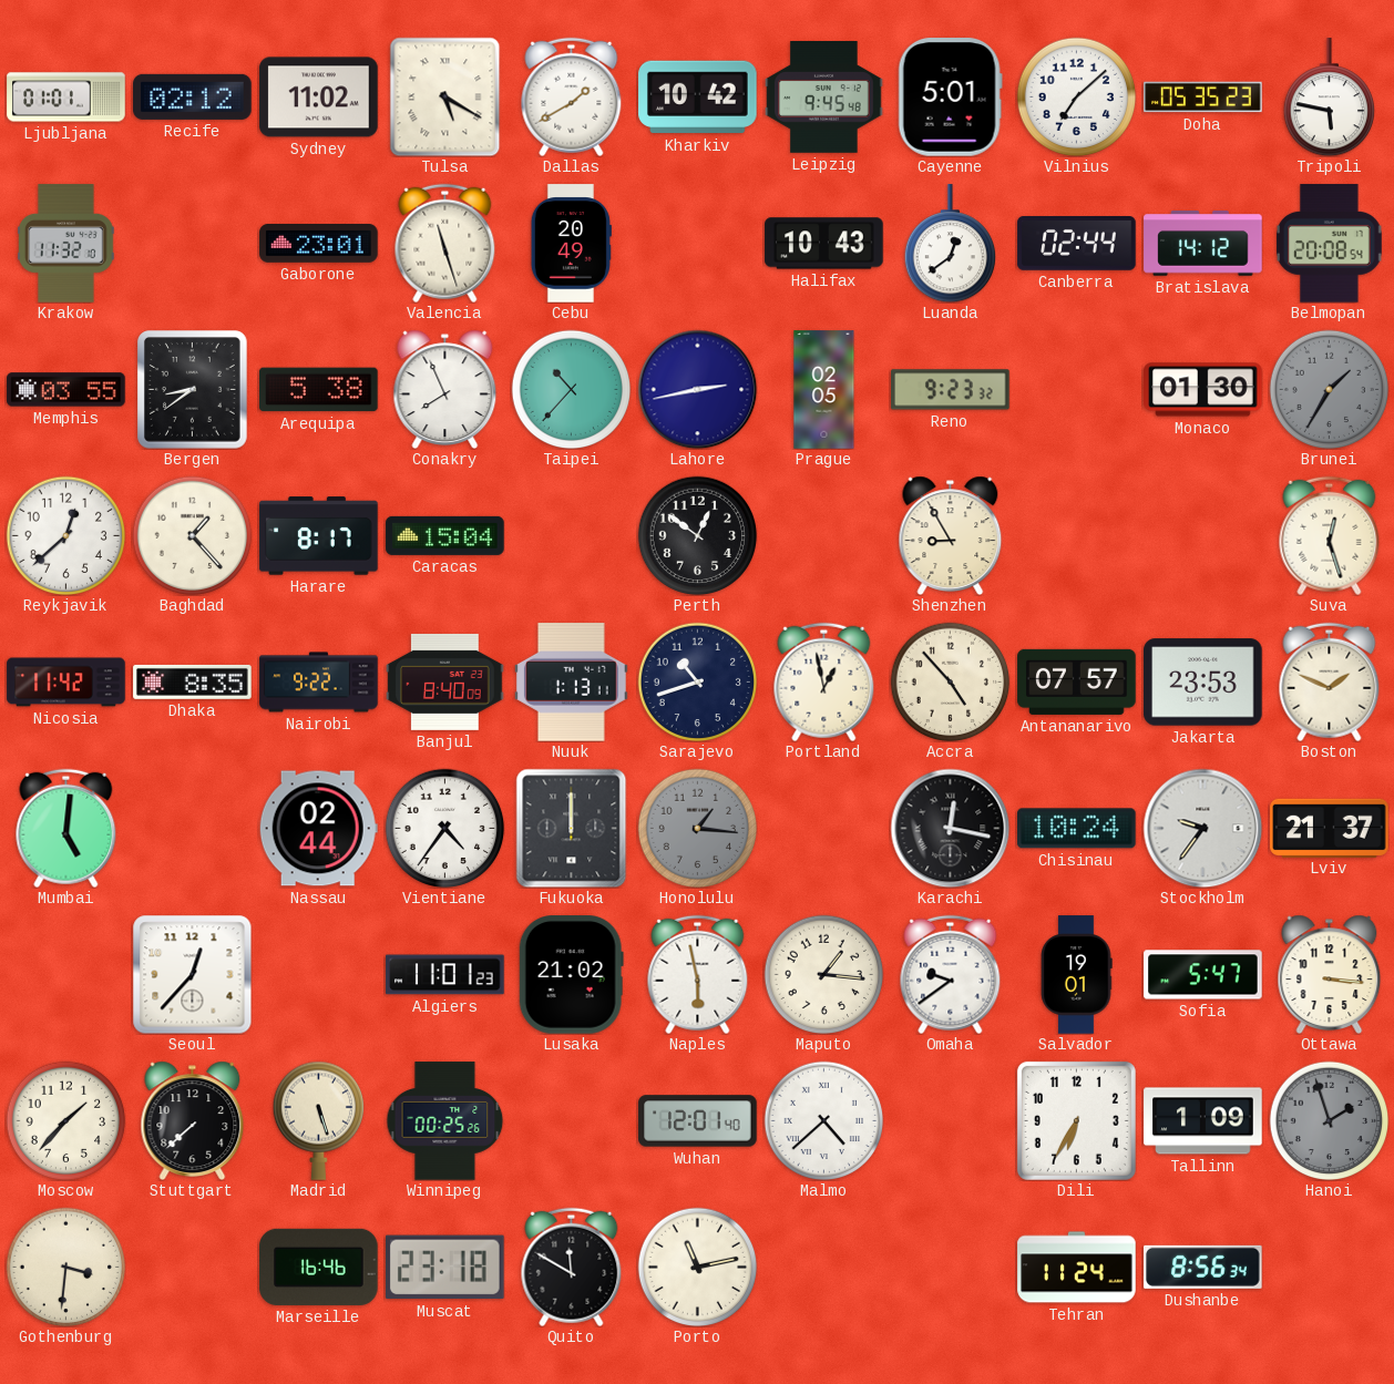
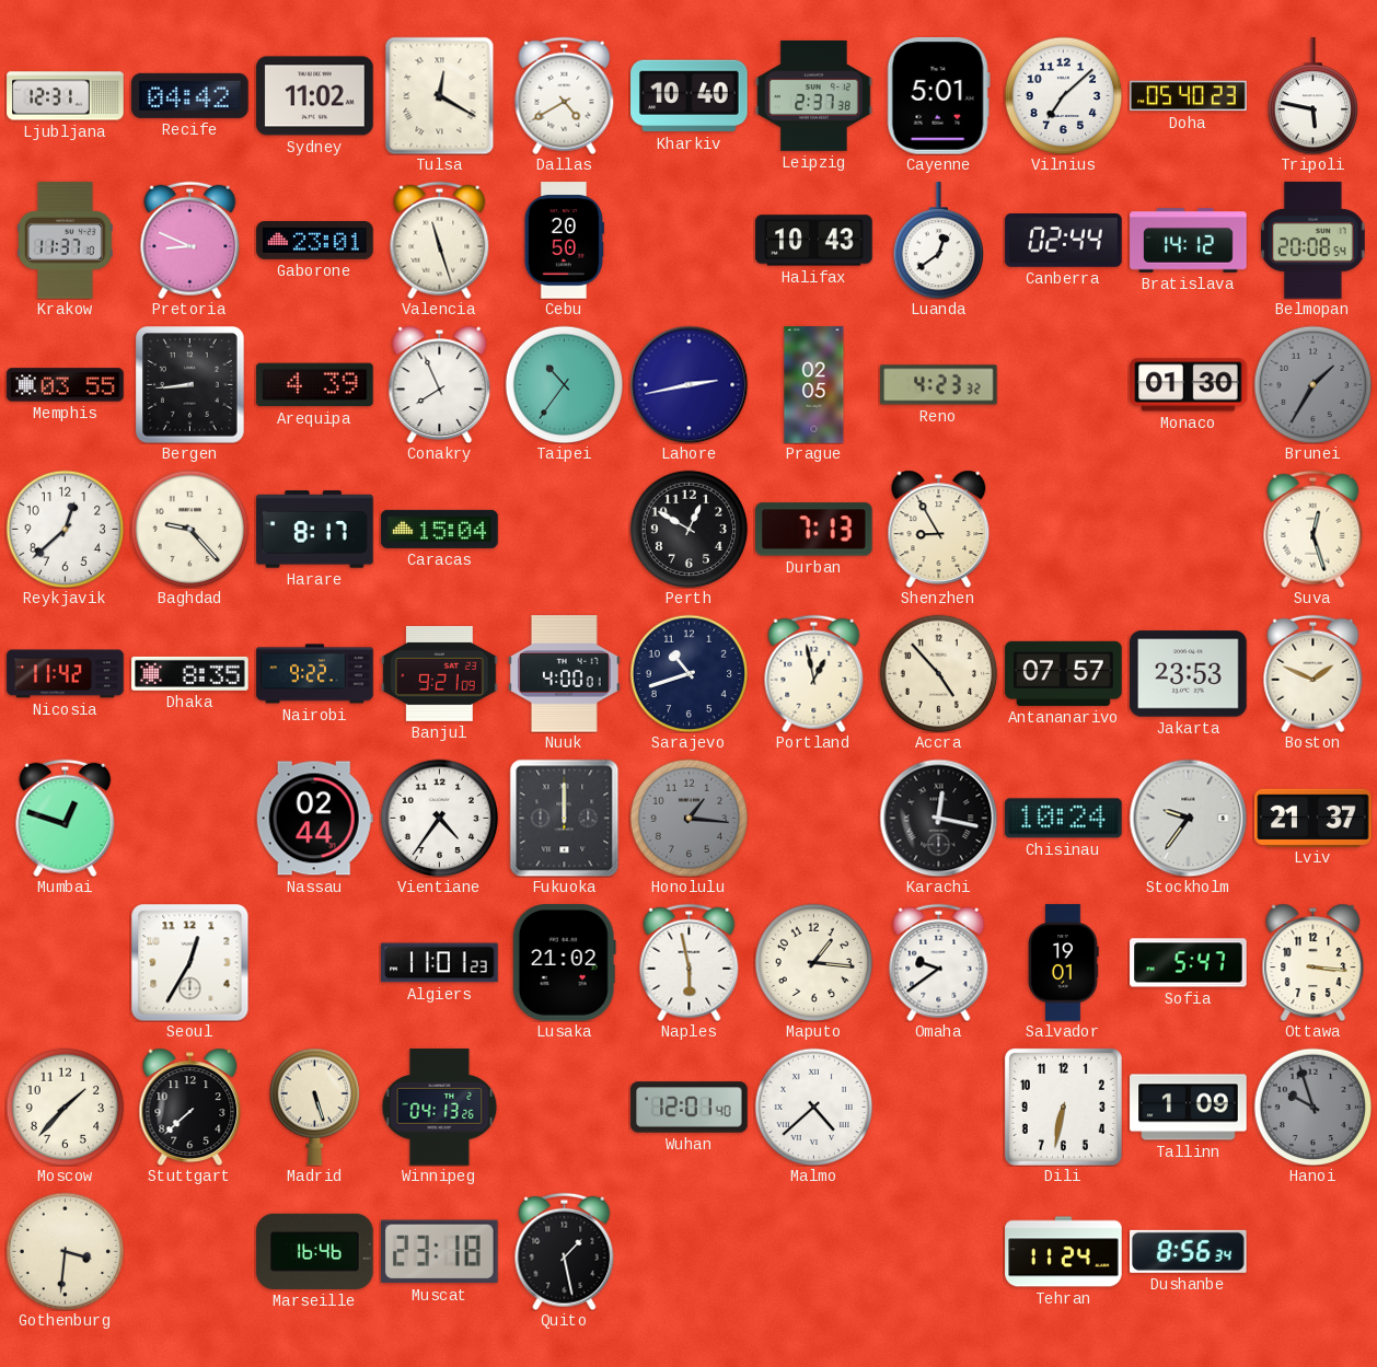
Ljubljana: 01:01 -> 12:31
Recife: 02:12 -> 04:42
Tulsa: 5:20 -> 12:20
Dallas: 1:40 -> 4:40
Kharkiv: 10:42 -> 10:40
Leipzig: 9:45 -> 2:37
Doha: 05:35 -> 05:40
Krakow: 11:32 -> 11:37
Pretoria: none -> 8:49
Cebu: 20:49 -> 20:50
Bergen: 8:39 -> 8:44
Arequipa: 5:38 -> 4:39
Taipei: 10:37 -> 10:36
Reno: 9:23 -> 4:23
Baghdad: 1:23 -> 9:23
Perth: 12:51 -> 12:50
Durban: none -> 7:13
Banjul: 8:40 -> 9:21
Nuuk: 1:13 -> 4:00
Mumbai: 5:01 -> 12:48
Seoul: 12:37 -> 12:35
Winnipeg: 00:25 -> 04:13
Dili: 6:35 -> 6:32
Hanoi: 1:57 -> 9:57
Quito: 11:50 -> 1:28
Porto: 11:13 -> none
